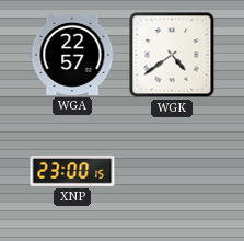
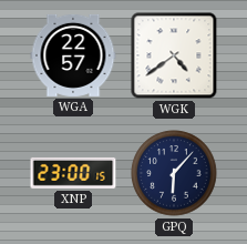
GPQ: none -> 6:07
